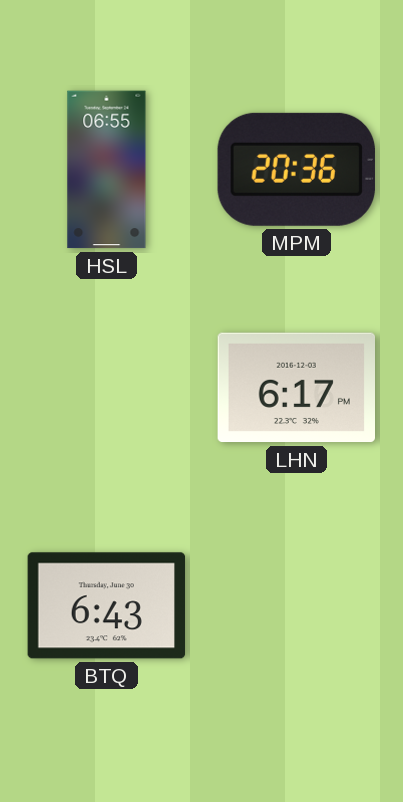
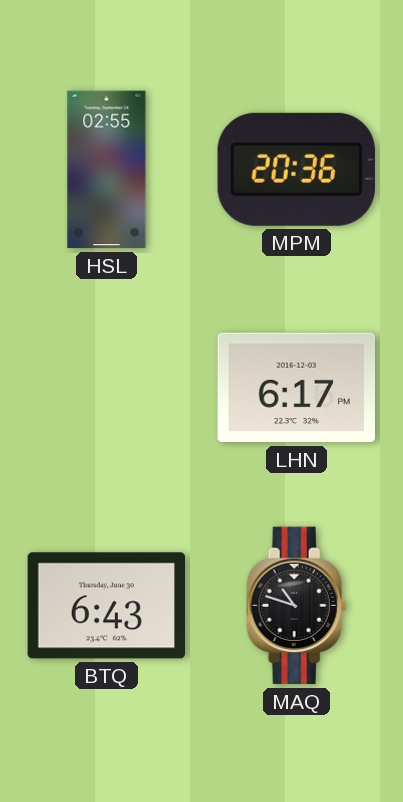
HSL: 06:55 -> 02:55
MAQ: none -> 10:48
